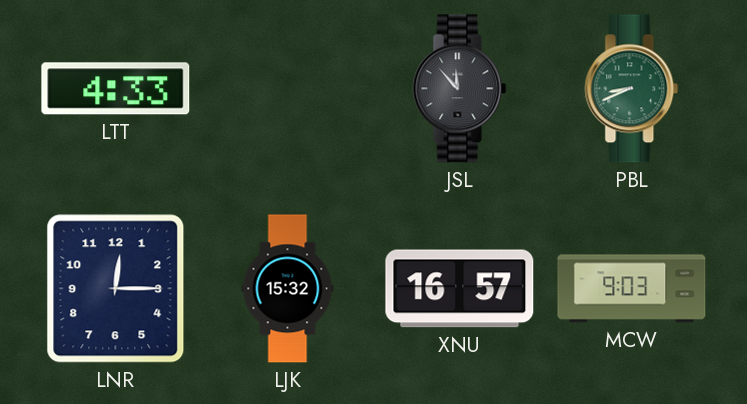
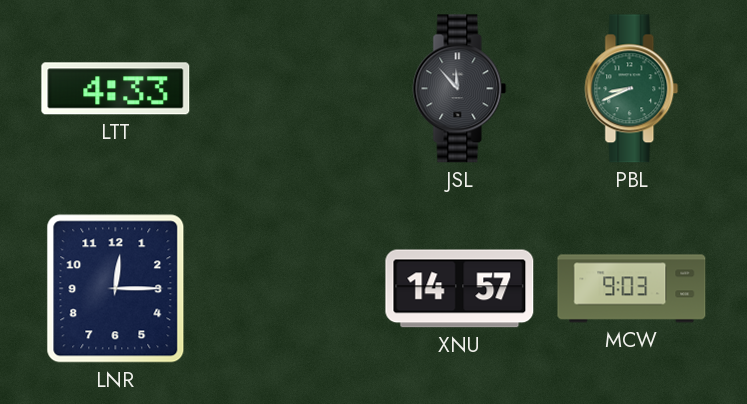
LJK: 15:32 -> none
XNU: 16:57 -> 14:57
